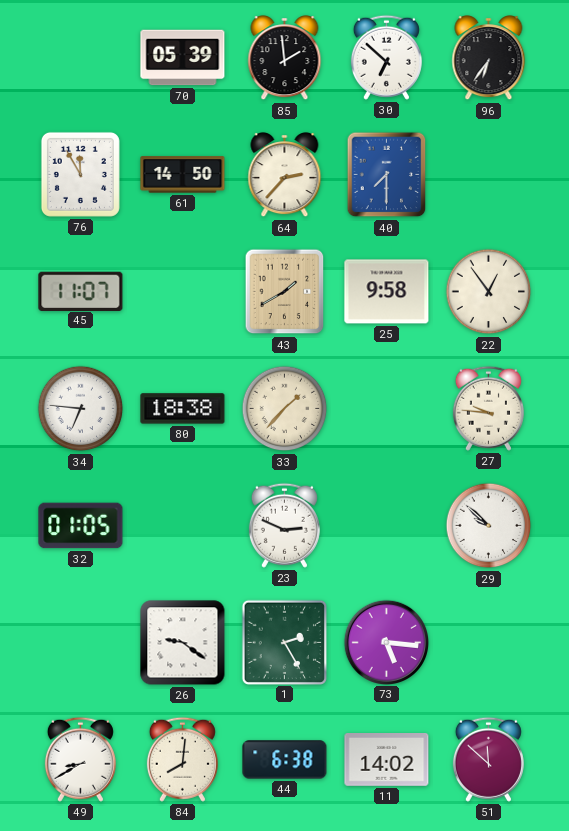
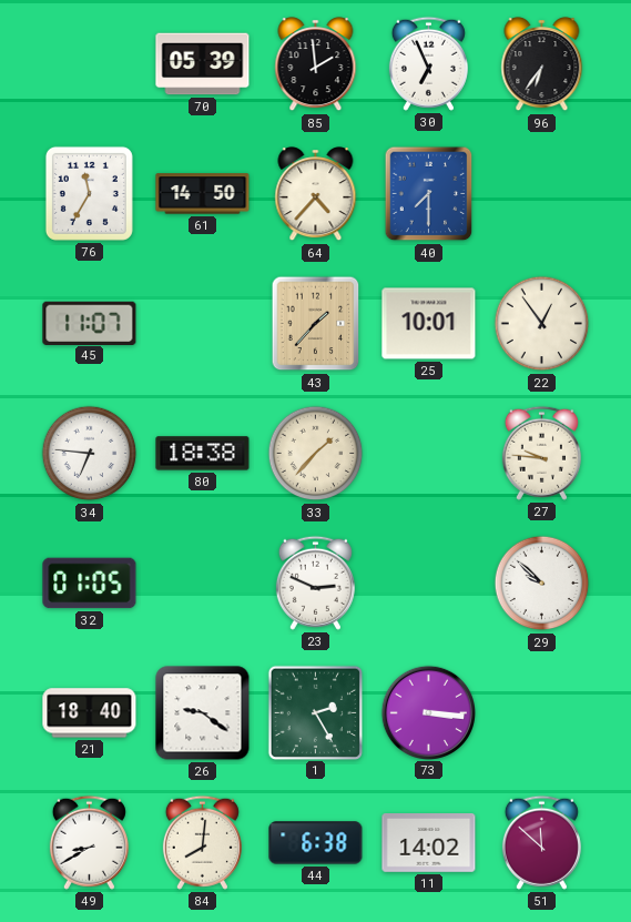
30: 6:52 -> 6:56
76: 11:55 -> 11:35
64: 2:37 -> 4:37
43: 1:40 -> 1:37
25: 9:58 -> 10:01
21: none -> 18:40
73: 5:16 -> 3:16
